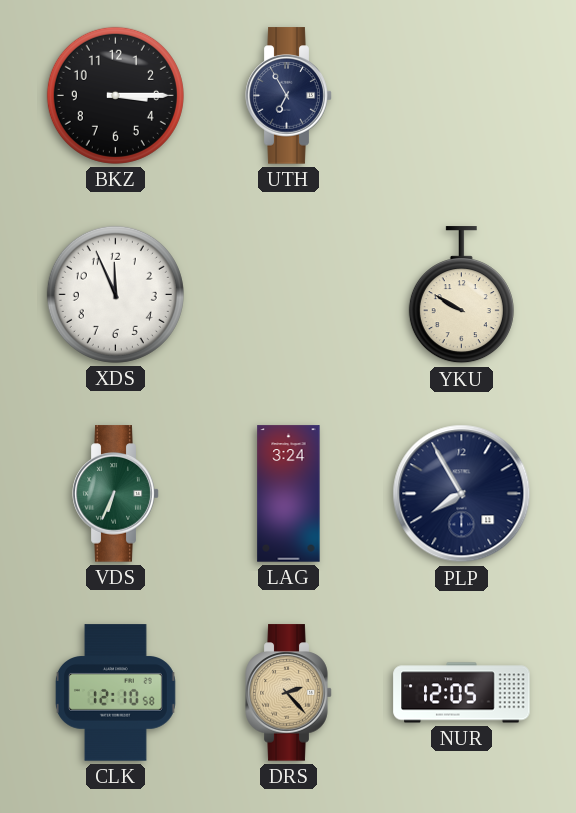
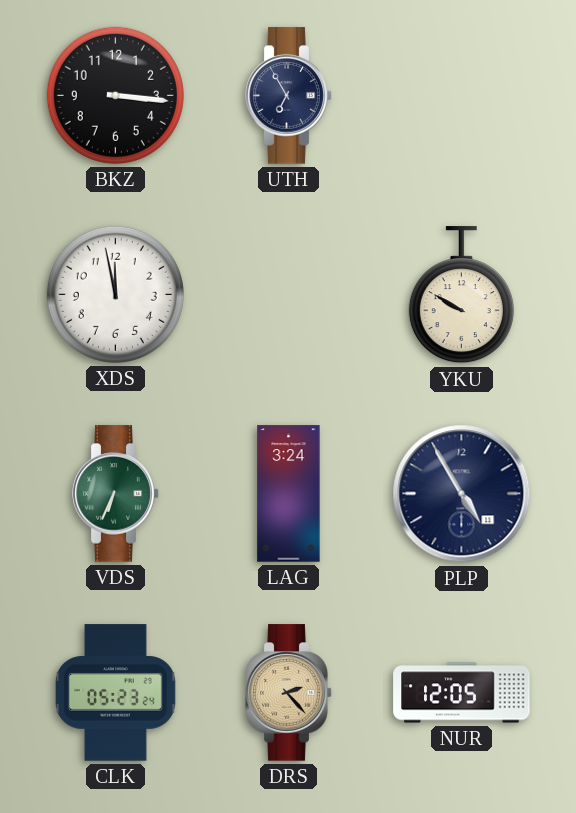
BKZ: 3:15 -> 3:16
XDS: 11:56 -> 11:58
PLP: 7:55 -> 4:55
CLK: 12:10 -> 05:23
